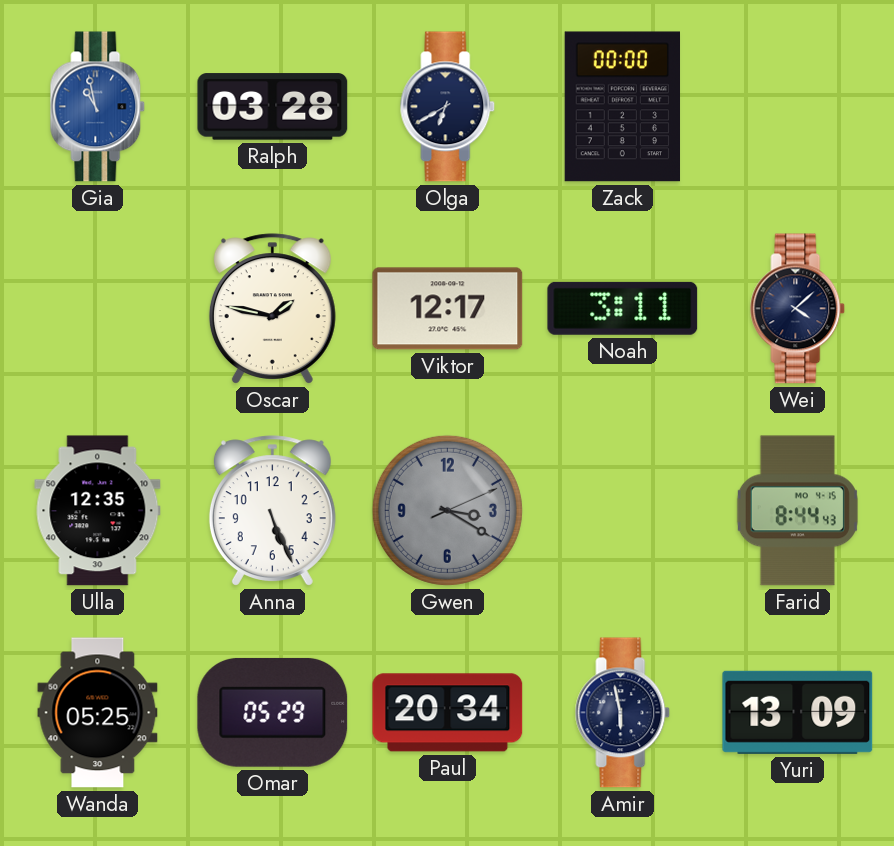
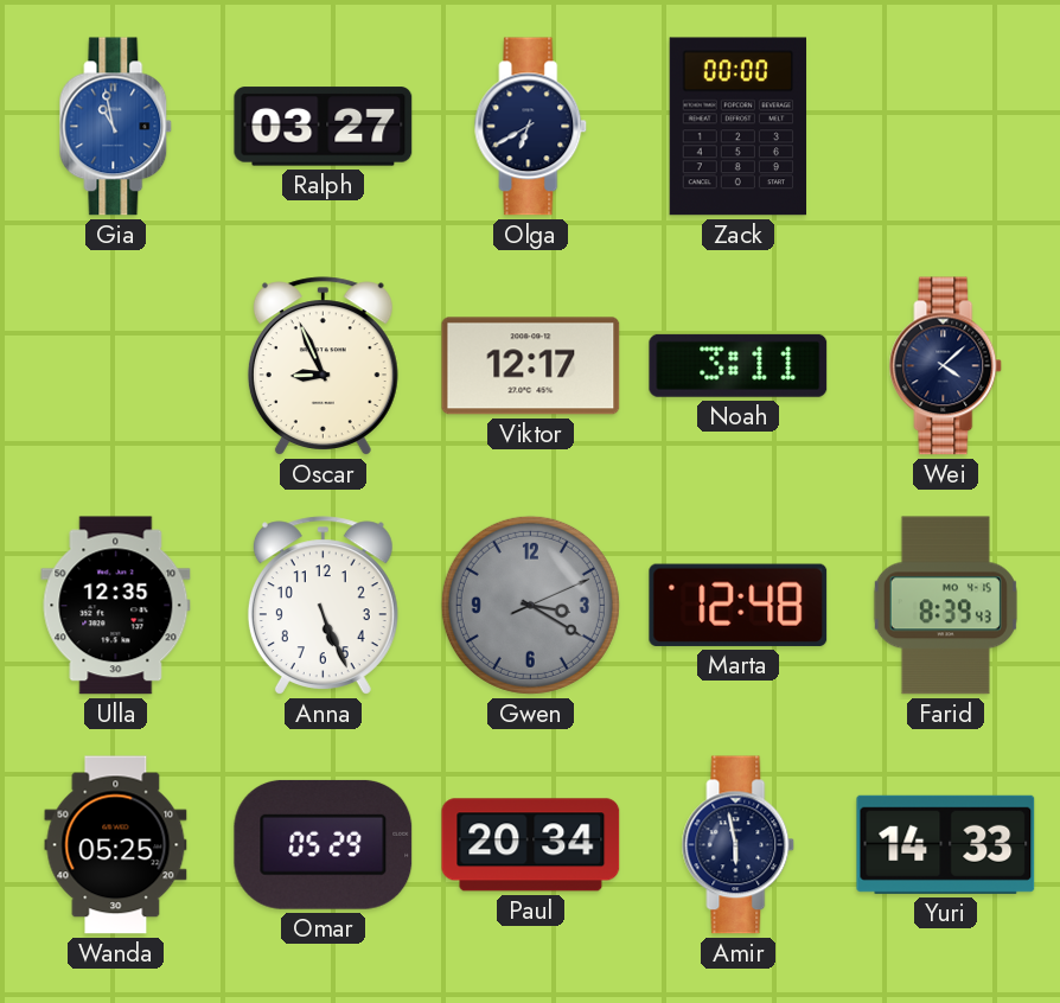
Ralph: 03:28 -> 03:27
Oscar: 1:47 -> 8:56
Marta: none -> 12:48
Farid: 8:44 -> 8:39
Yuri: 13:09 -> 14:33
